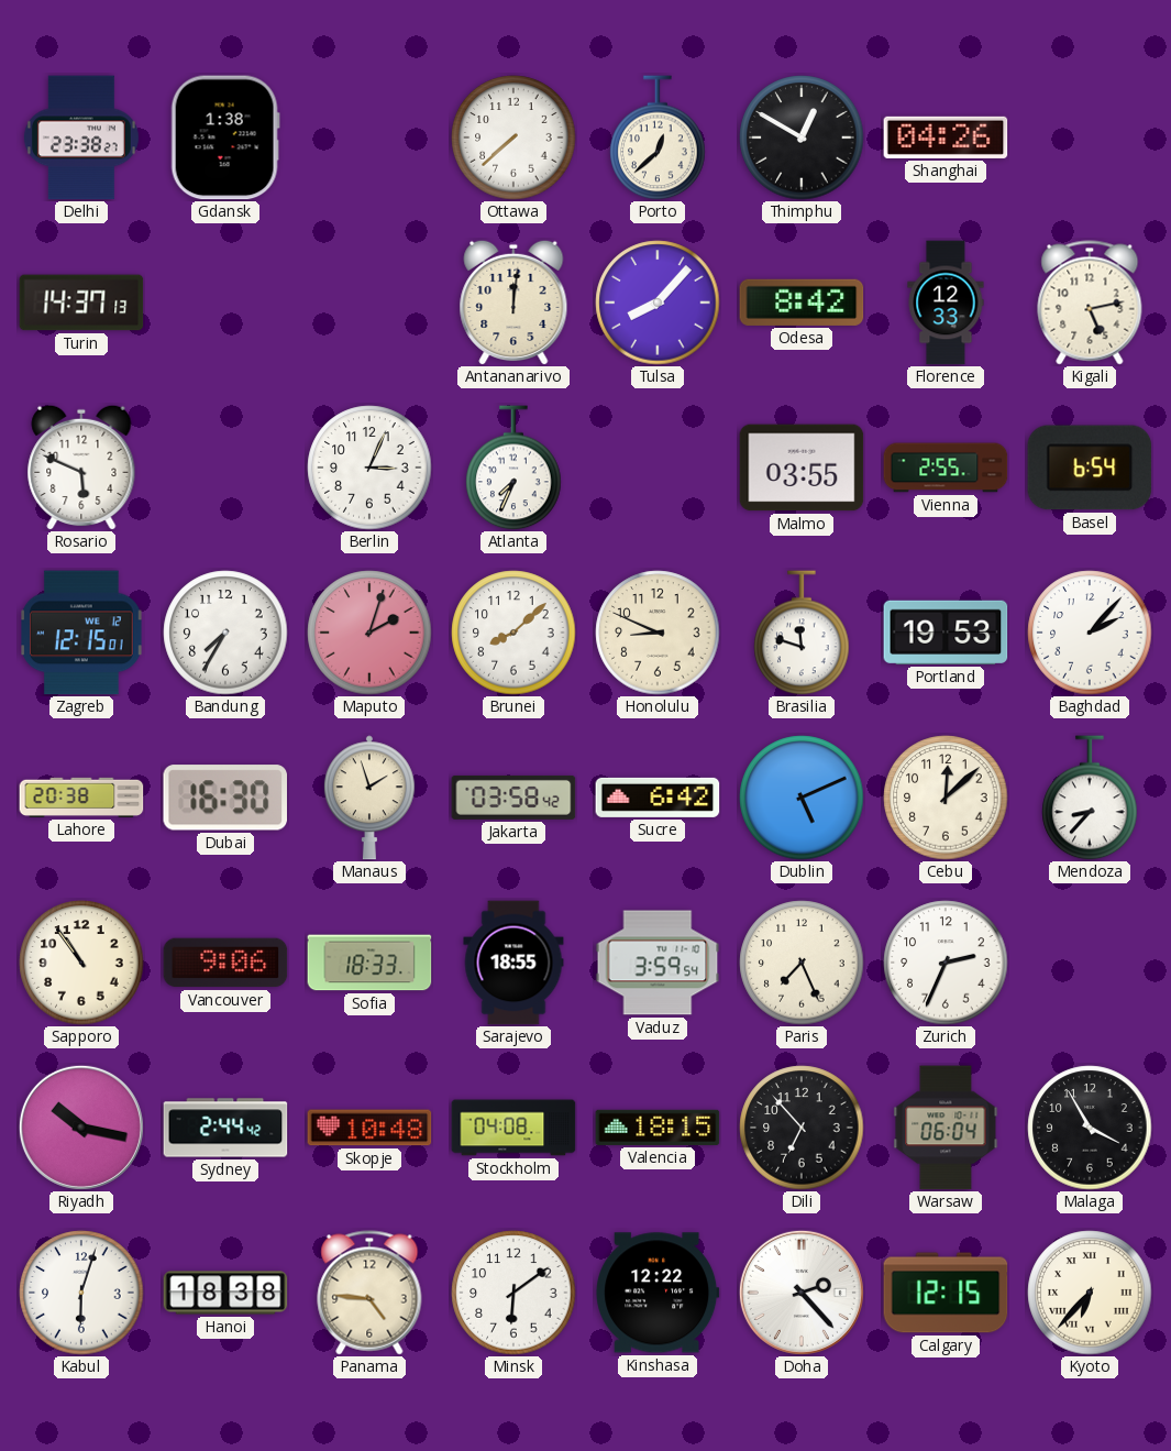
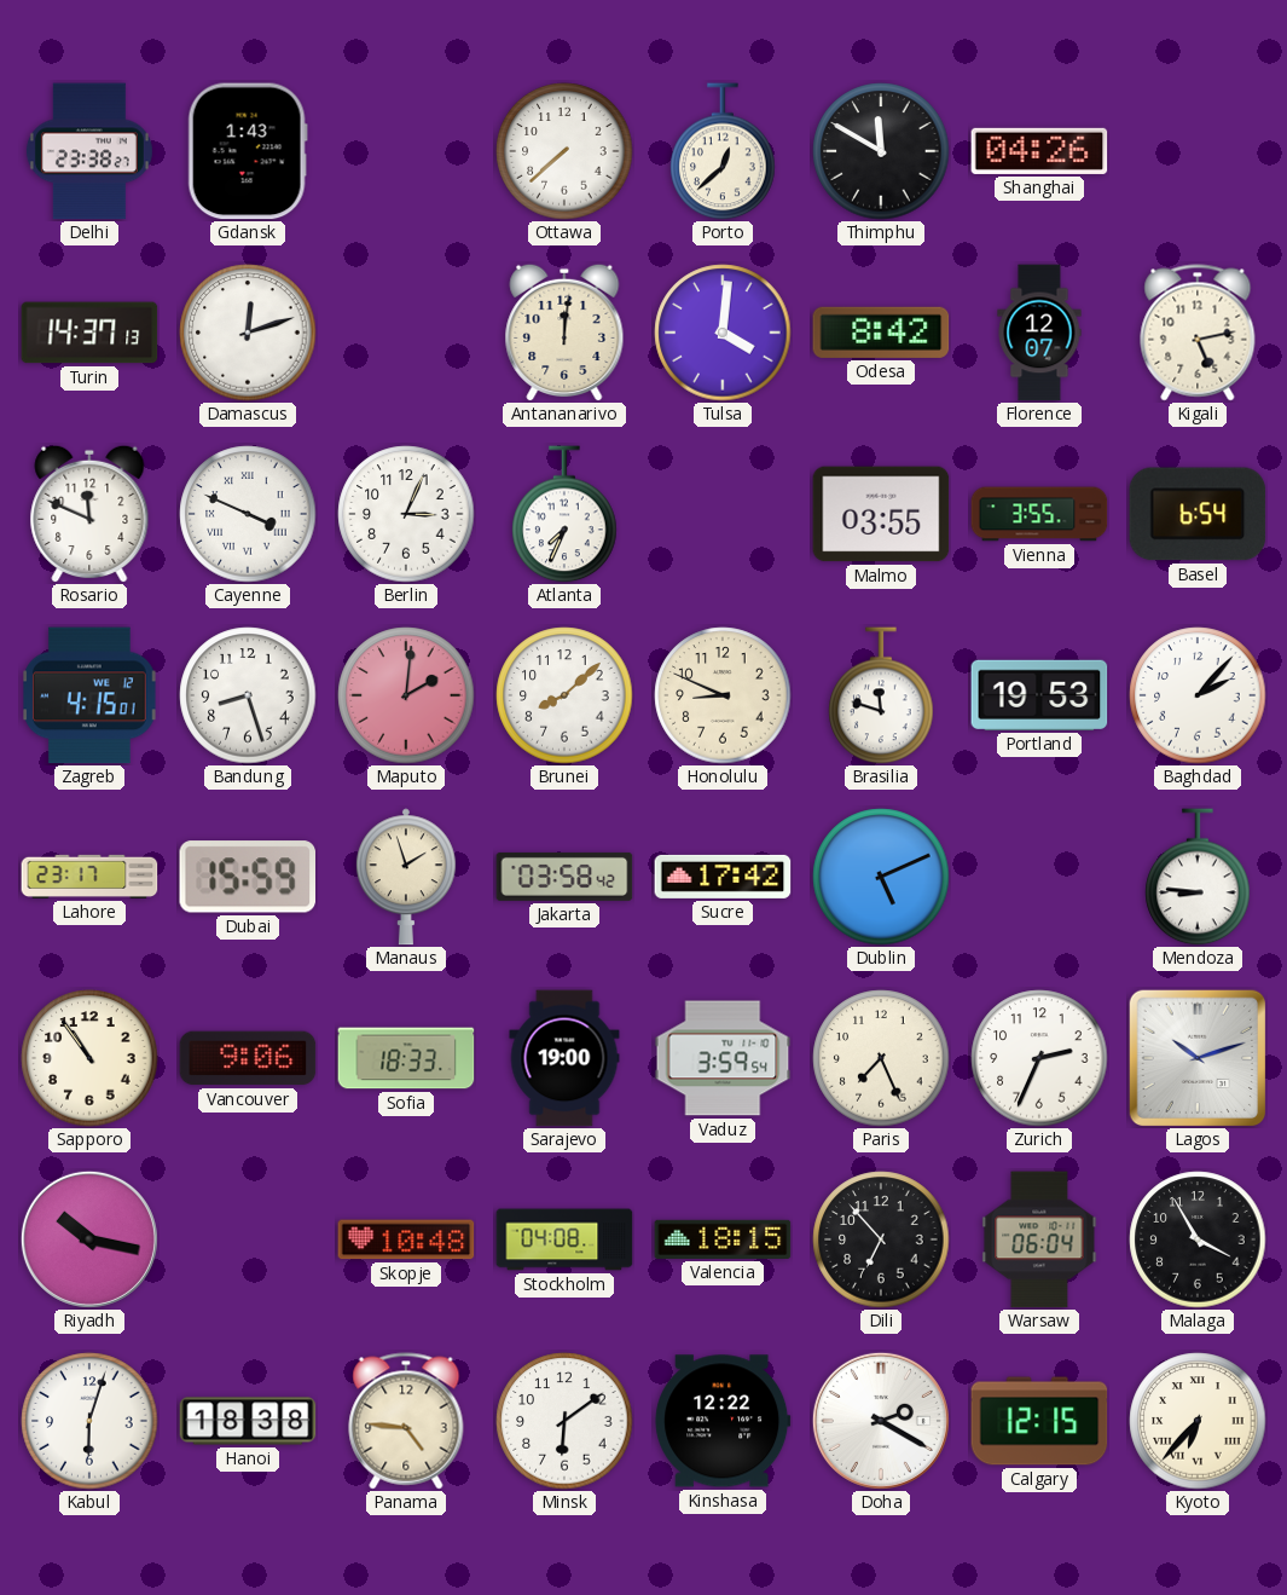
Gdansk: 1:38 -> 1:43
Thimphu: 12:50 -> 11:50
Damascus: none -> 12:12
Tulsa: 8:07 -> 4:01
Florence: 12:33 -> 12:07
Rosario: 5:49 -> 11:49
Cayenne: none -> 3:49
Vienna: 2:55 -> 3:55
Zagreb: 12:15 -> 4:15
Bandung: 7:35 -> 8:27
Maputo: 2:03 -> 2:01
Lahore: 20:38 -> 23:17
Dubai: 16:30 -> 15:59
Sucre: 6:42 -> 17:42
Cebu: 12:08 -> none
Mendoza: 8:37 -> 8:46
Sarajevo: 18:55 -> 19:00
Lagos: none -> 10:12
Sydney: 2:44 -> none
Doha: 2:23 -> 2:20
